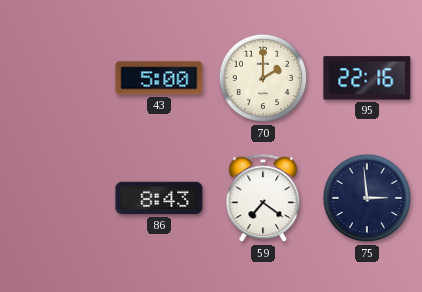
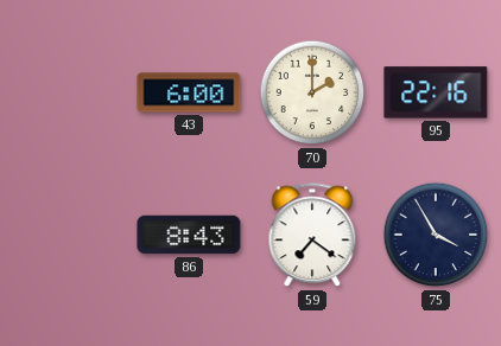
43: 5:00 -> 6:00
75: 2:59 -> 3:55
